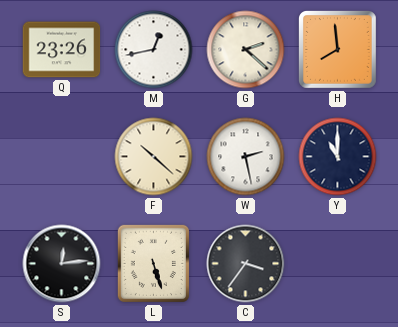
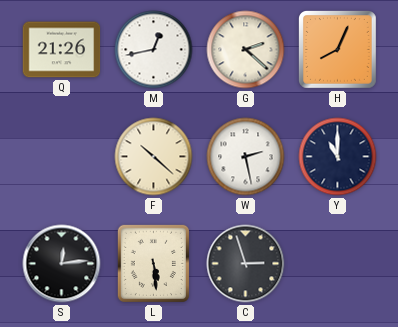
Q: 23:26 -> 21:26
H: 7:59 -> 8:04
L: 5:27 -> 5:29
C: 3:36 -> 2:57
